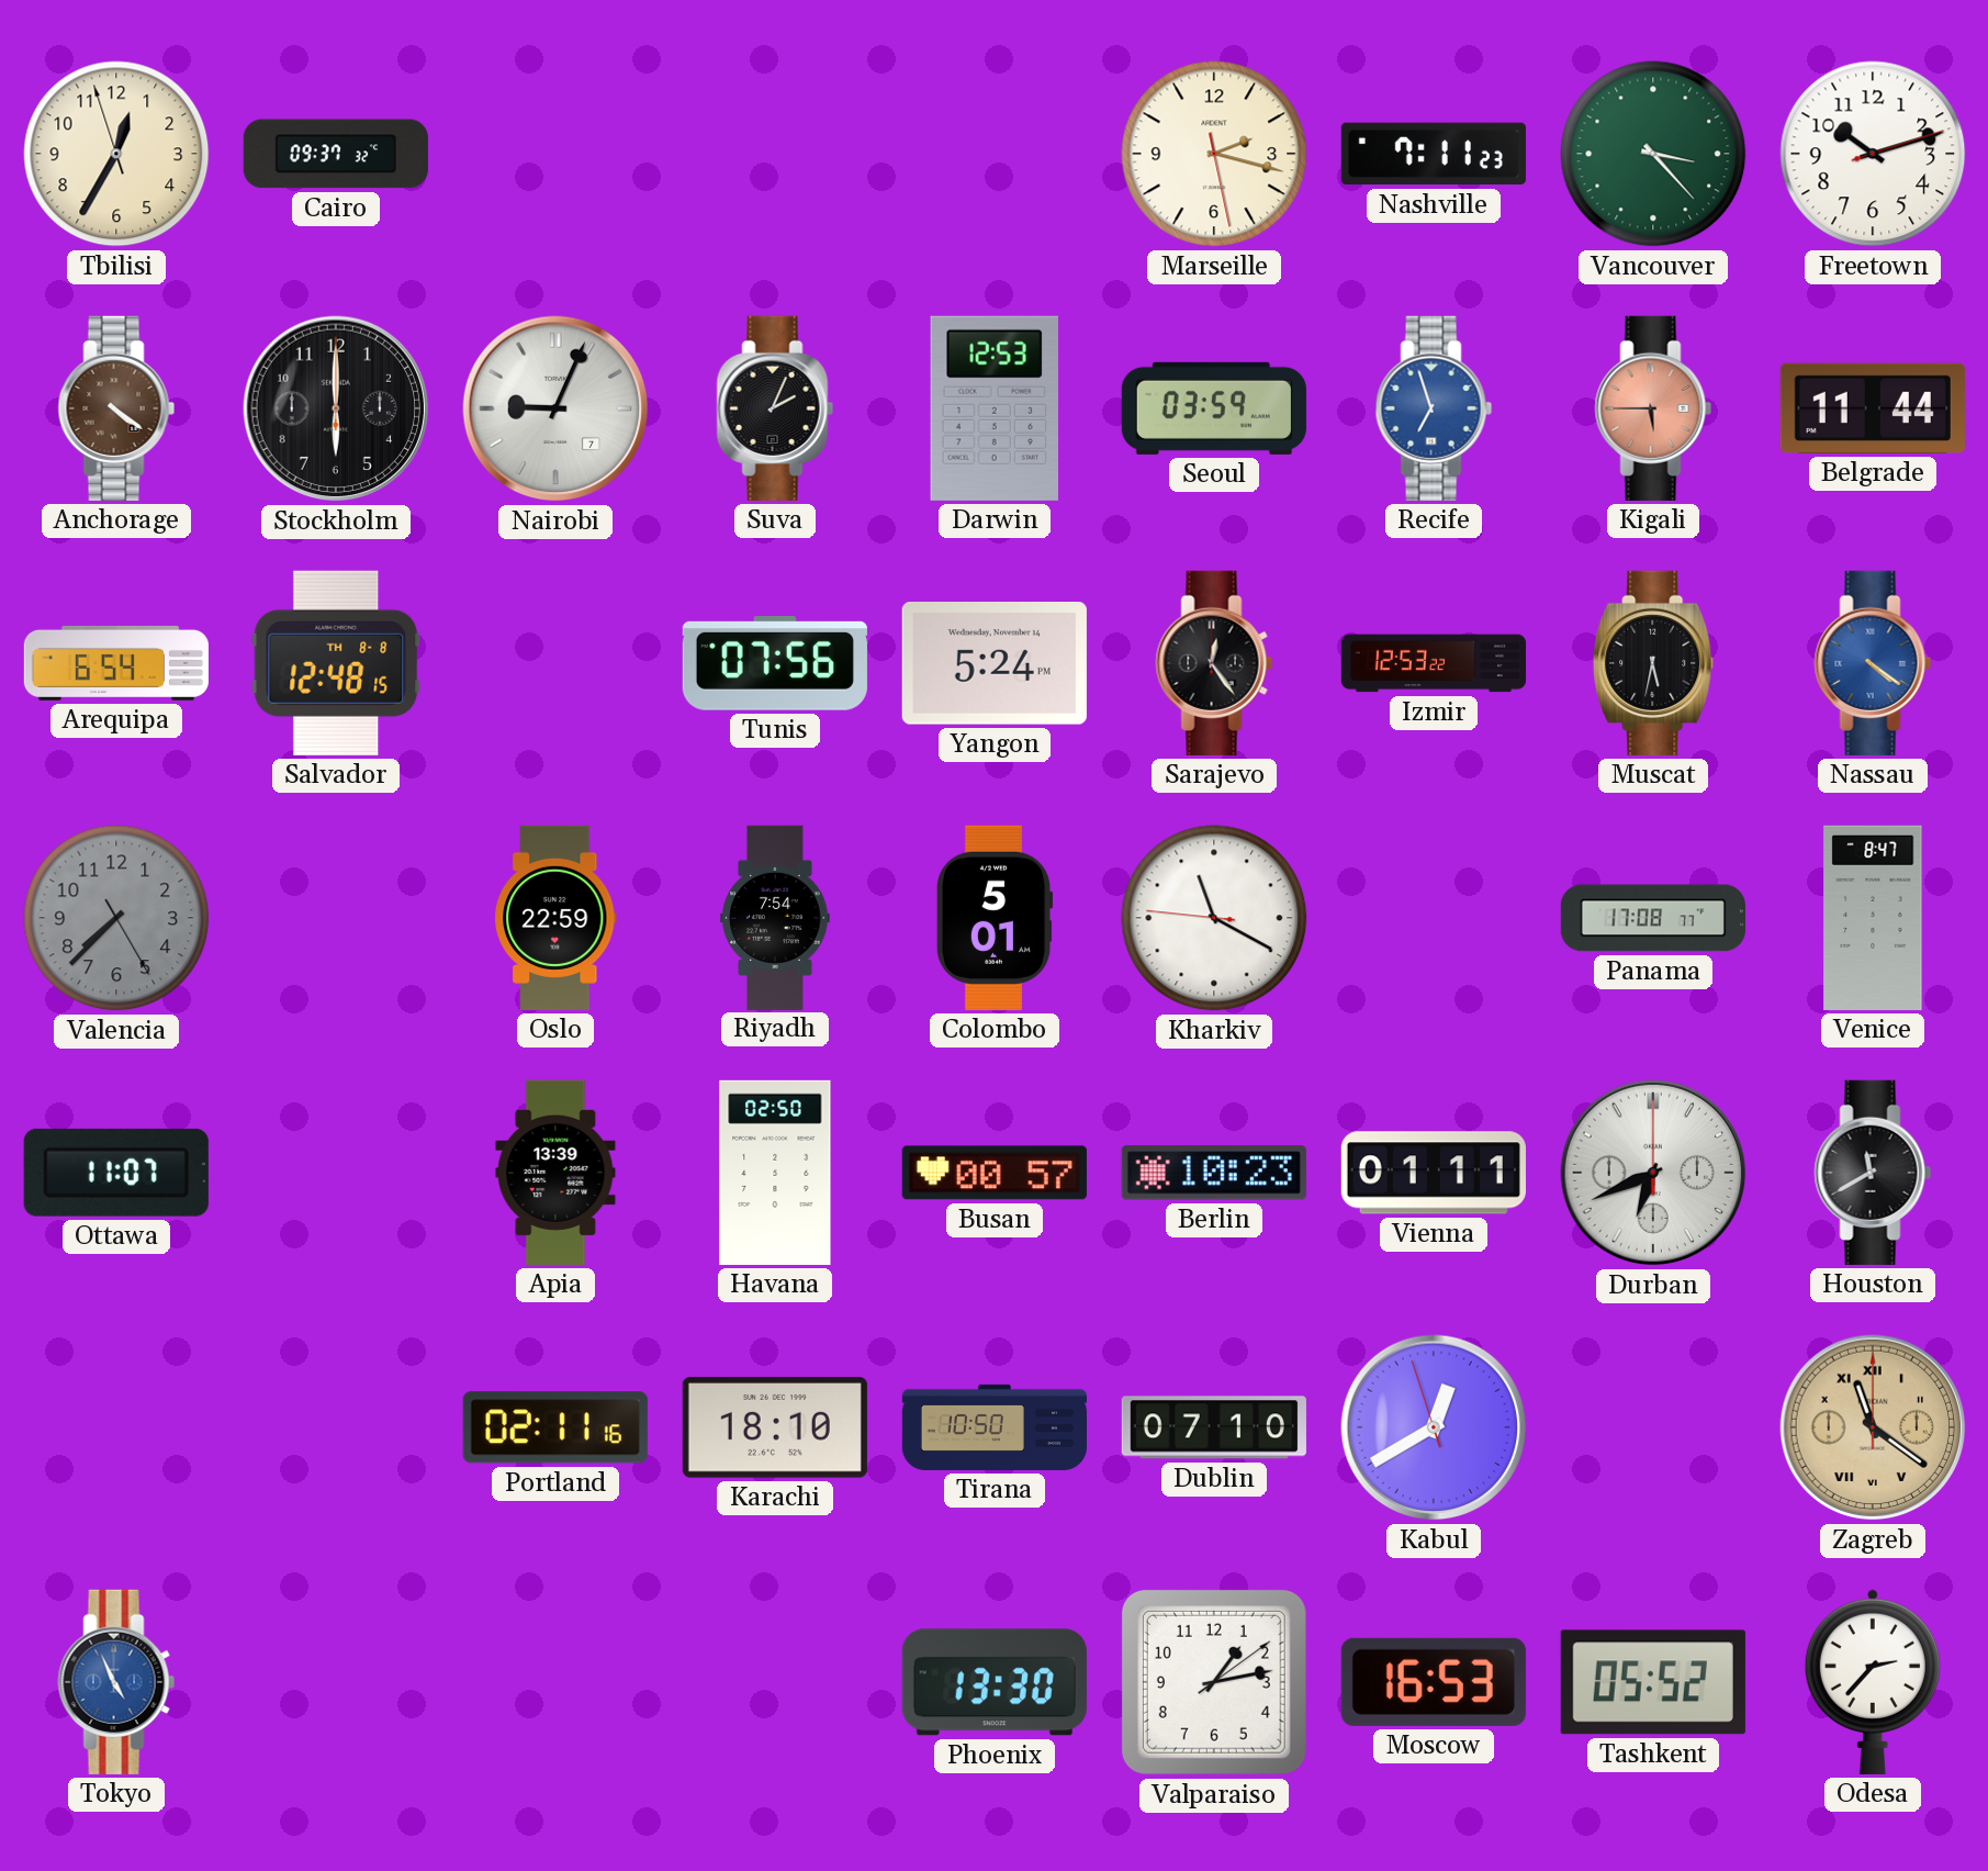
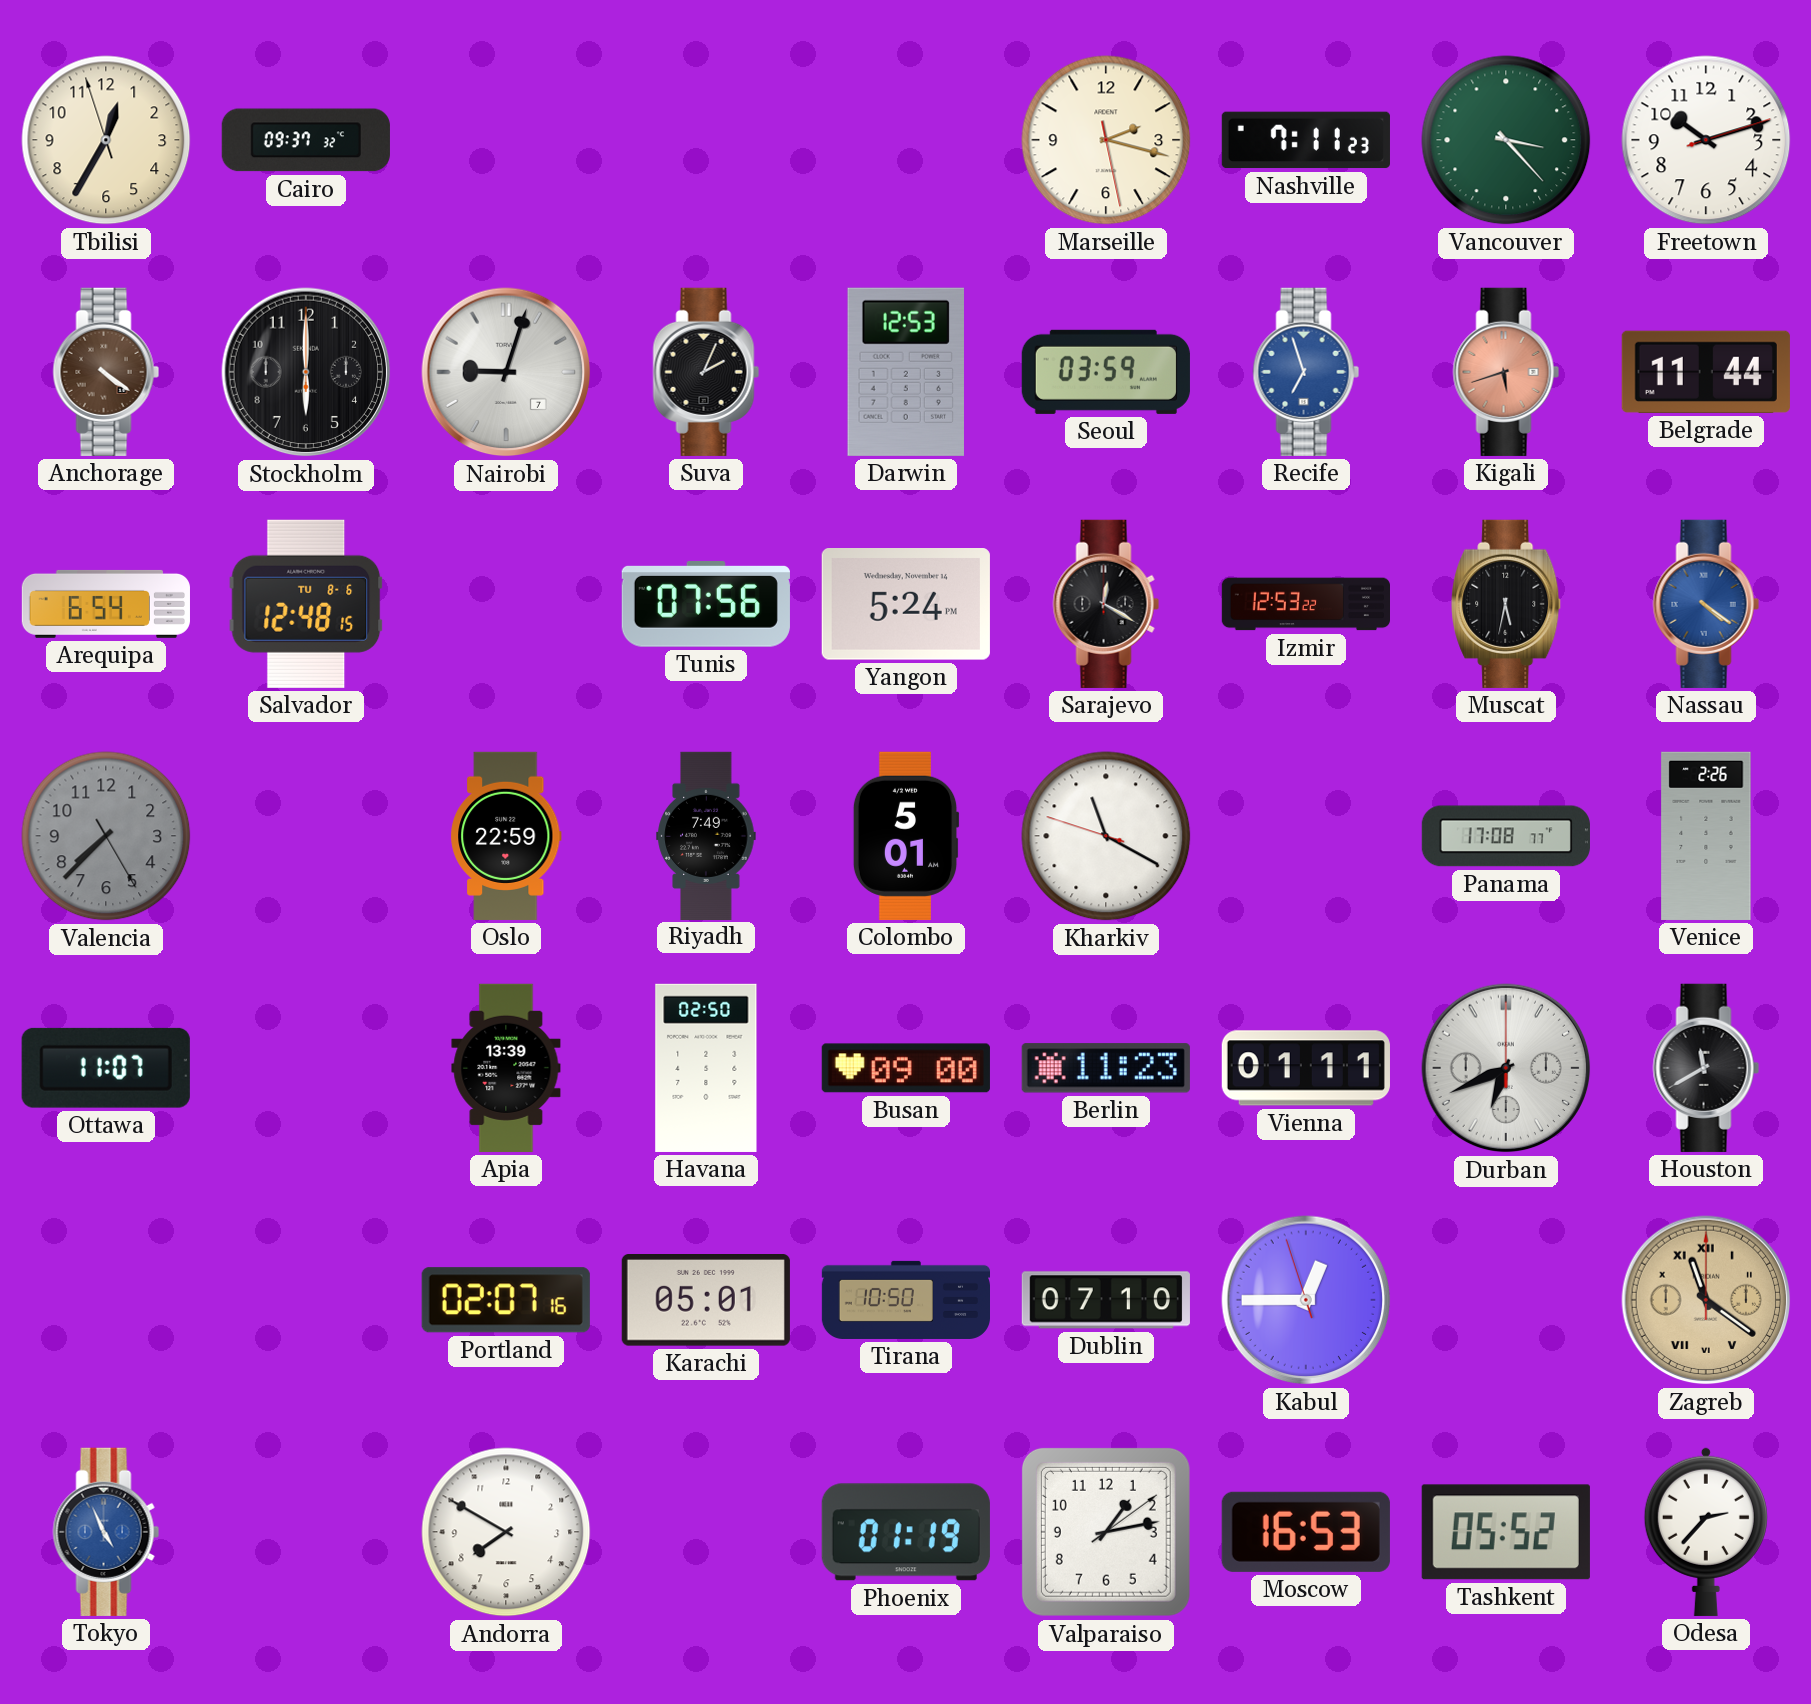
Nairobi: 9:04 -> 9:03
Kigali: 5:45 -> 5:42
Salvador date: TH 8-8 -> TU 8-6
Sarajevo: 12:24 -> 12:20
Riyadh: 7:54 -> 7:49
Kharkiv: 11:19:46 -> 11:19:48
Venice: 8:47 -> 2:26
Busan: 00:57 -> 09:00
Berlin: 10:23 -> 11:23
Portland: 02:11 -> 02:07
Karachi: 18:10 -> 05:01
Kabul: 12:39 -> 12:44
Andorra: none -> 7:50
Phoenix: 13:30 -> 01:19
